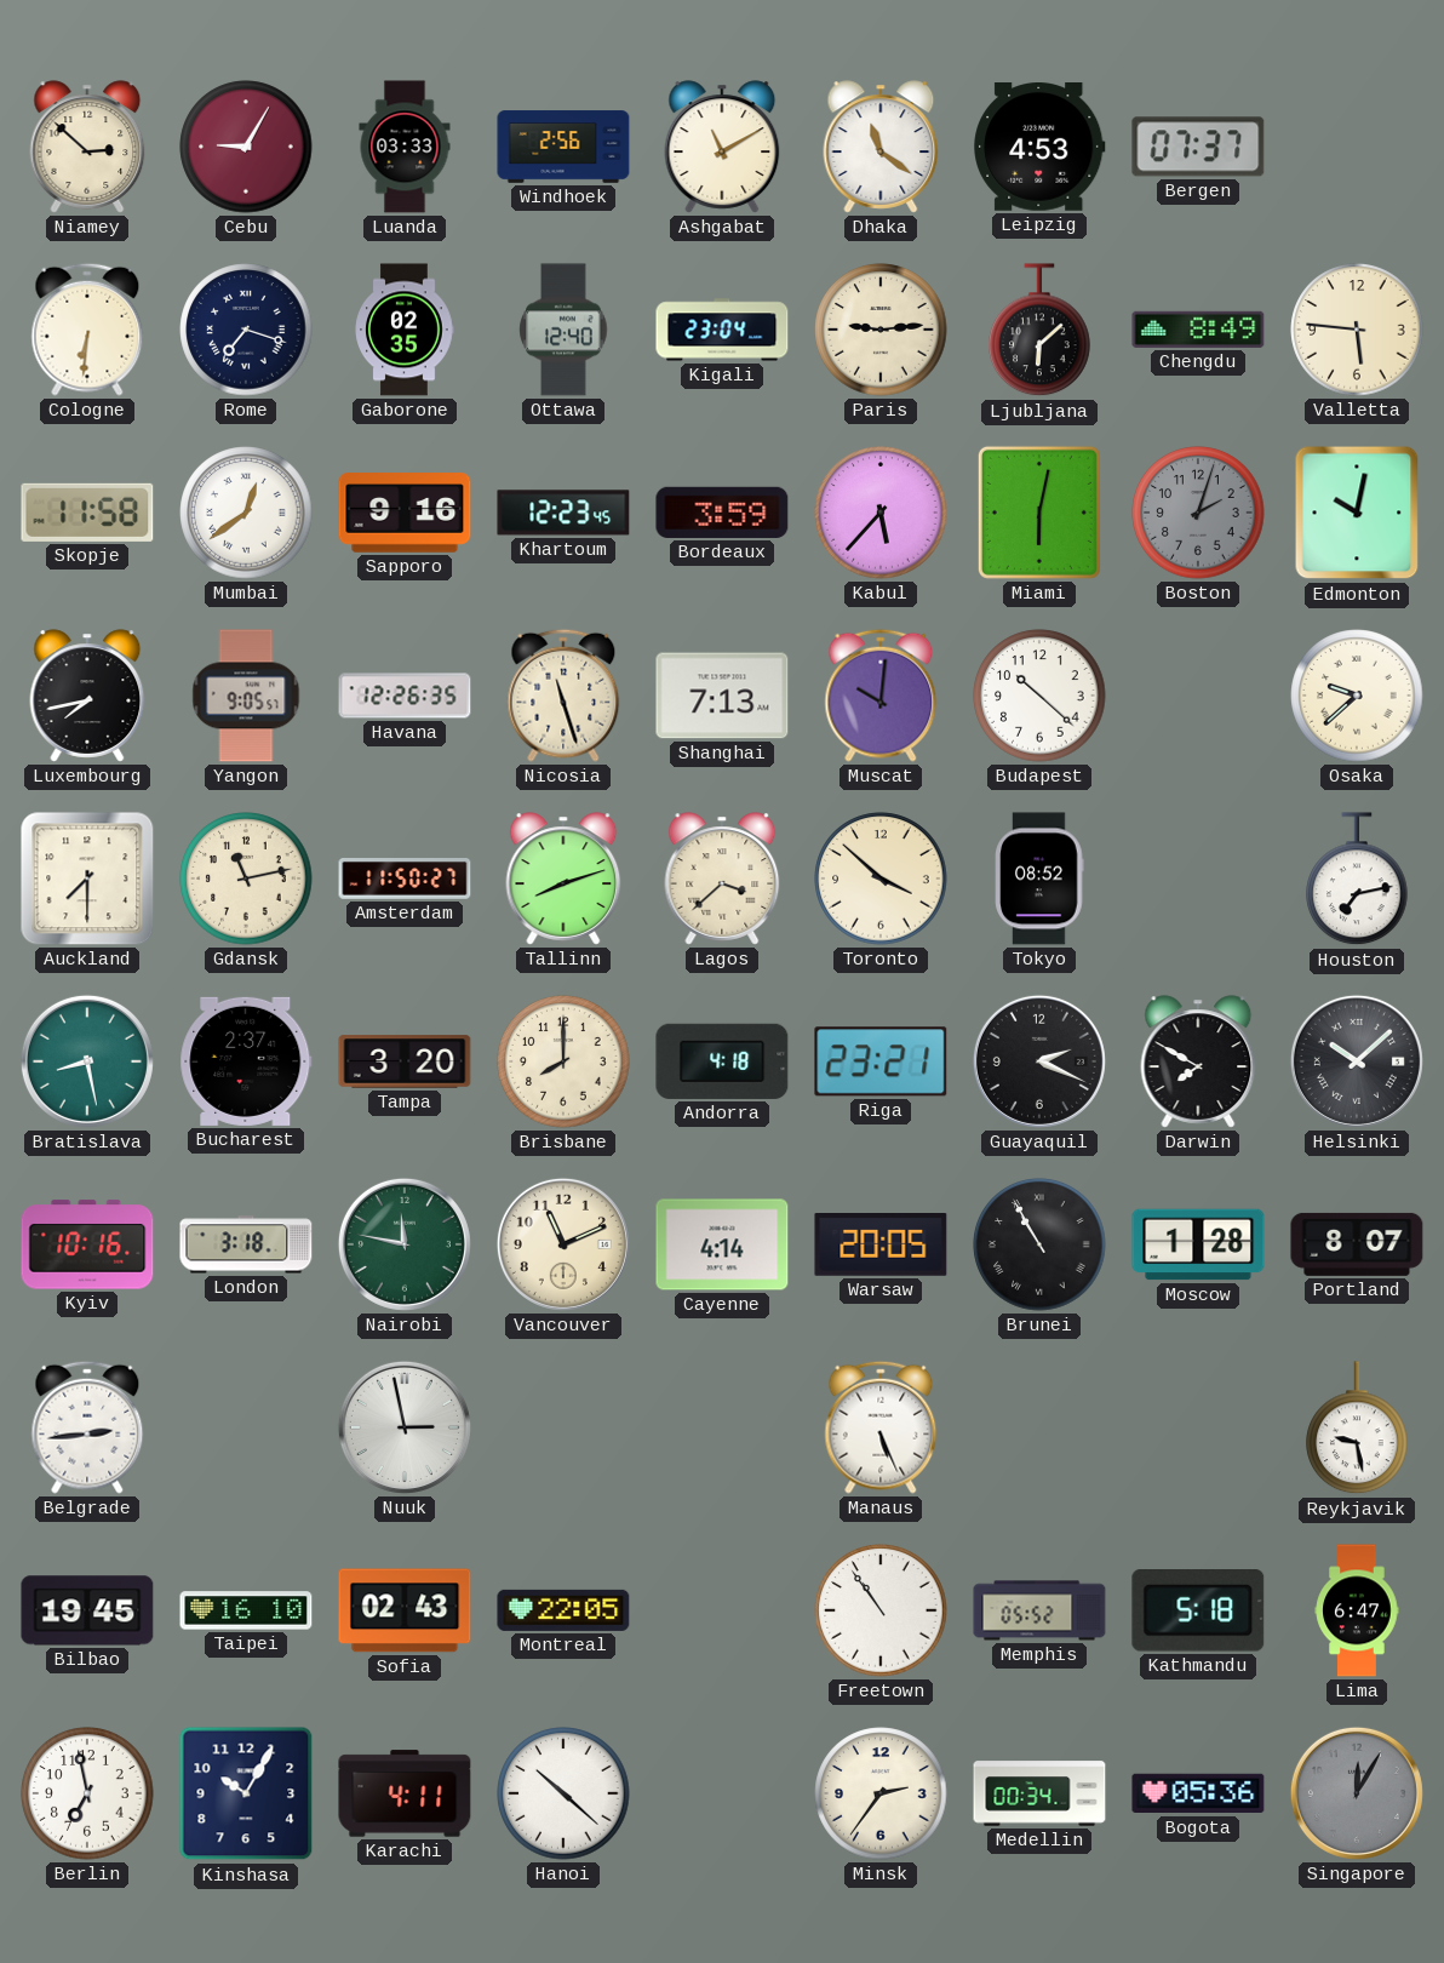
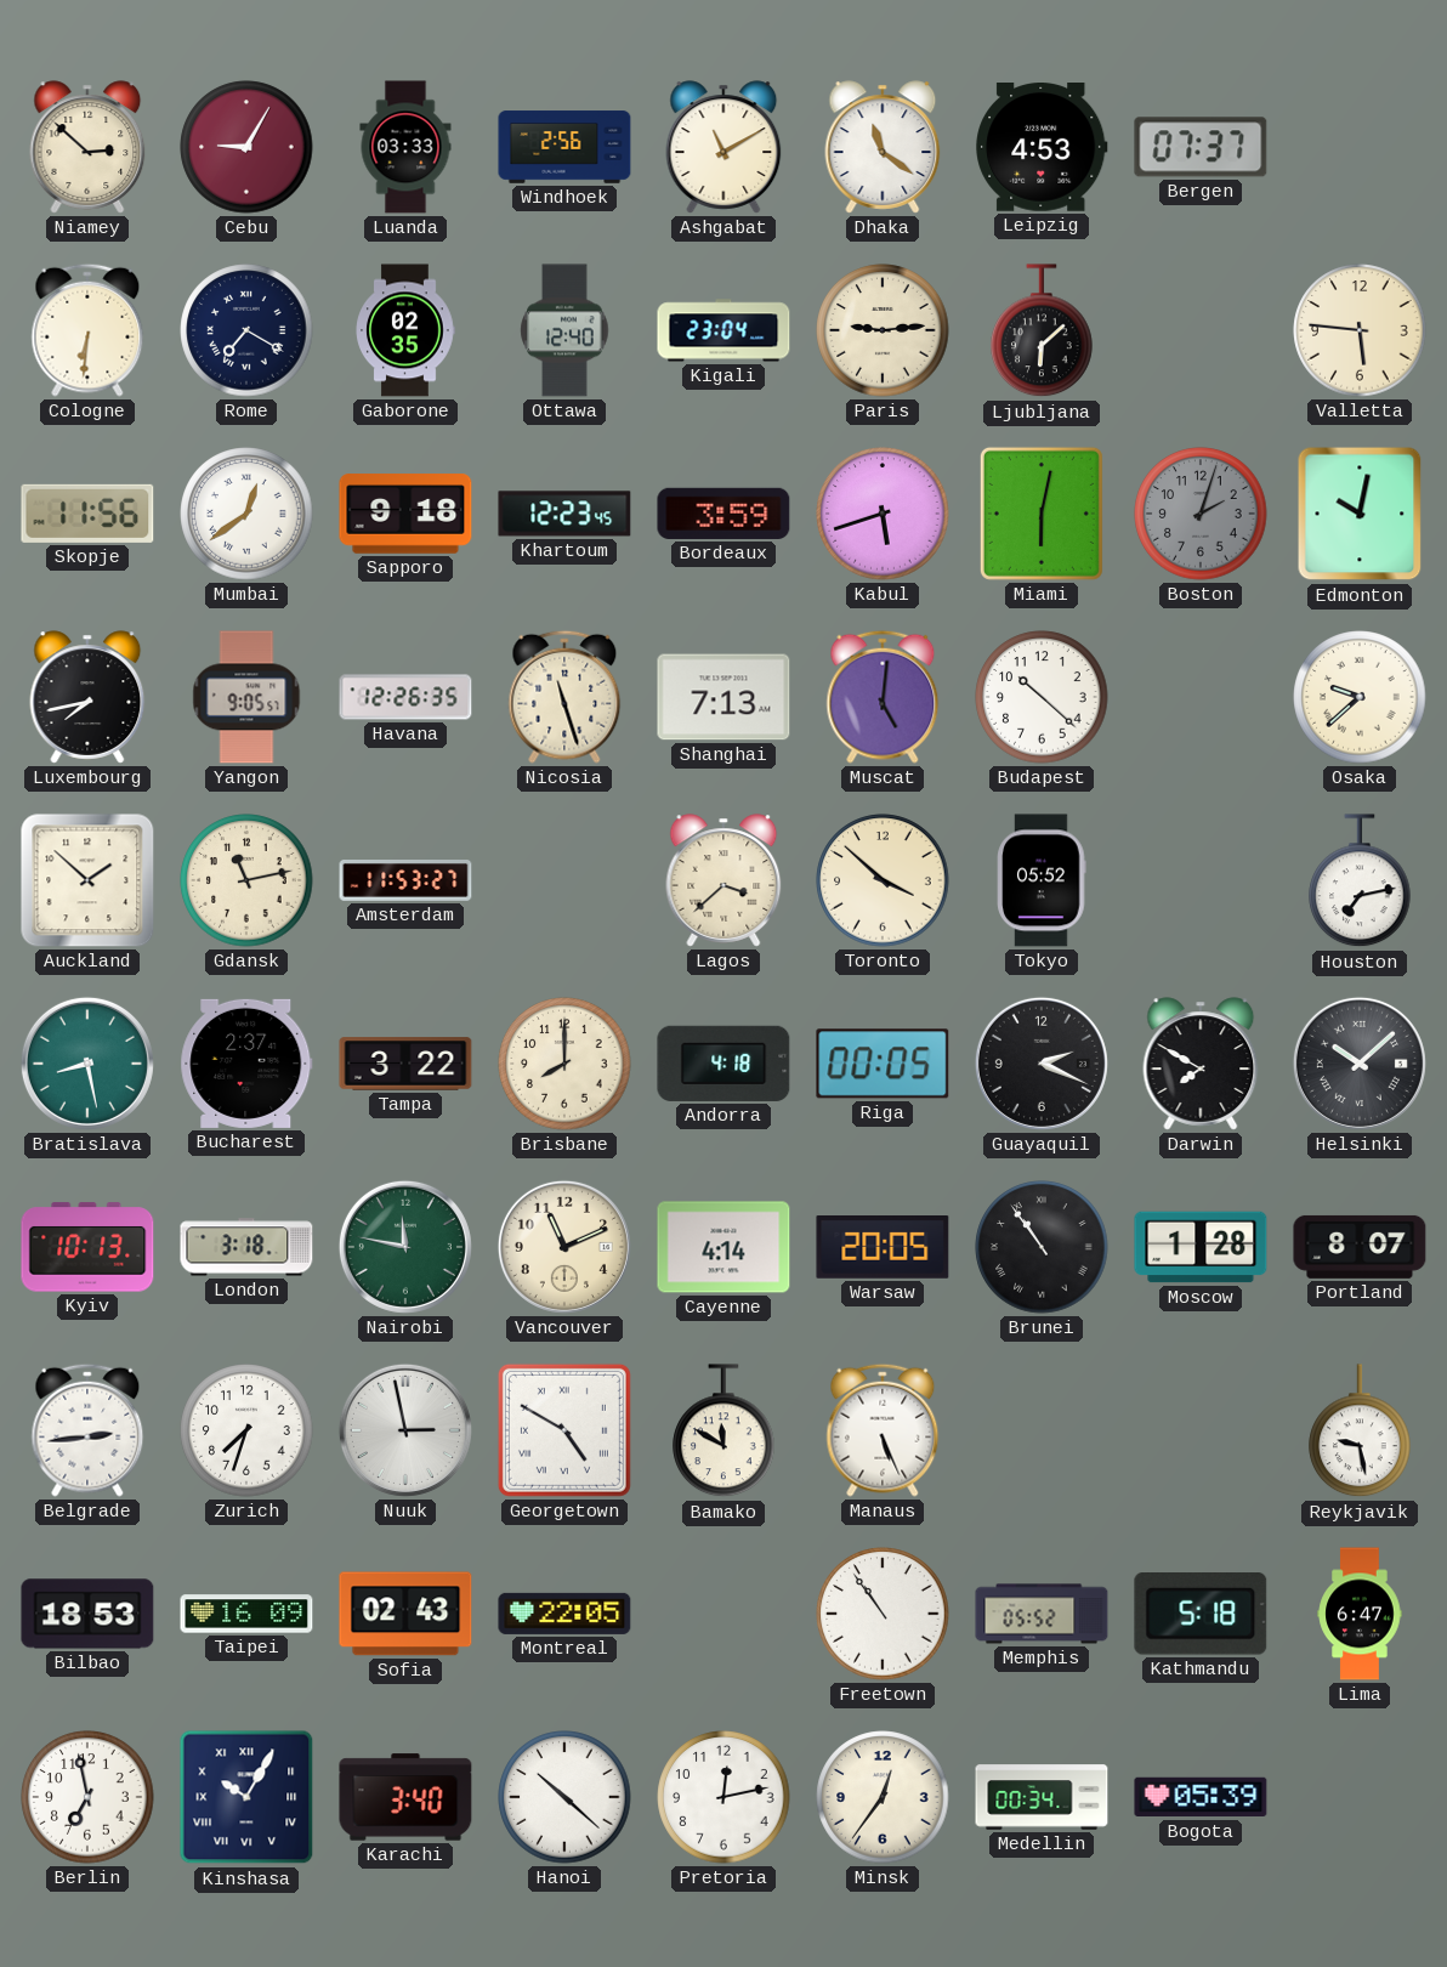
Rome: 7:18 -> 7:20
Chengdu: 8:49 -> none
Skopje: 11:58 -> 11:56
Sapporo: 9:16 -> 9:18
Kabul: 5:37 -> 5:42
Muscat: 10:01 -> 5:01
Auckland: 7:30 -> 1:52
Amsterdam: 11:50 -> 11:53
Tallinn: 8:12 -> none
Tokyo: 08:52 -> 05:52
Tampa: 3:20 -> 3:22
Riga: 23:21 -> 00:05
Kyiv: 10:16 -> 10:13
Brunei: 10:55 -> 10:54
Zurich: none -> 7:33
Georgetown: none -> 4:50
Bamako: none -> 11:50
Bilbao: 19:45 -> 18:53
Taipei: 16:10 -> 16:09
Kinshasa numerals: Arabic -> Roman
Karachi: 4:11 -> 3:40
Pretoria: none -> 12:13
Minsk: 2:36 -> 12:36
Bogota: 05:36 -> 05:39
Singapore: 12:05 -> none
